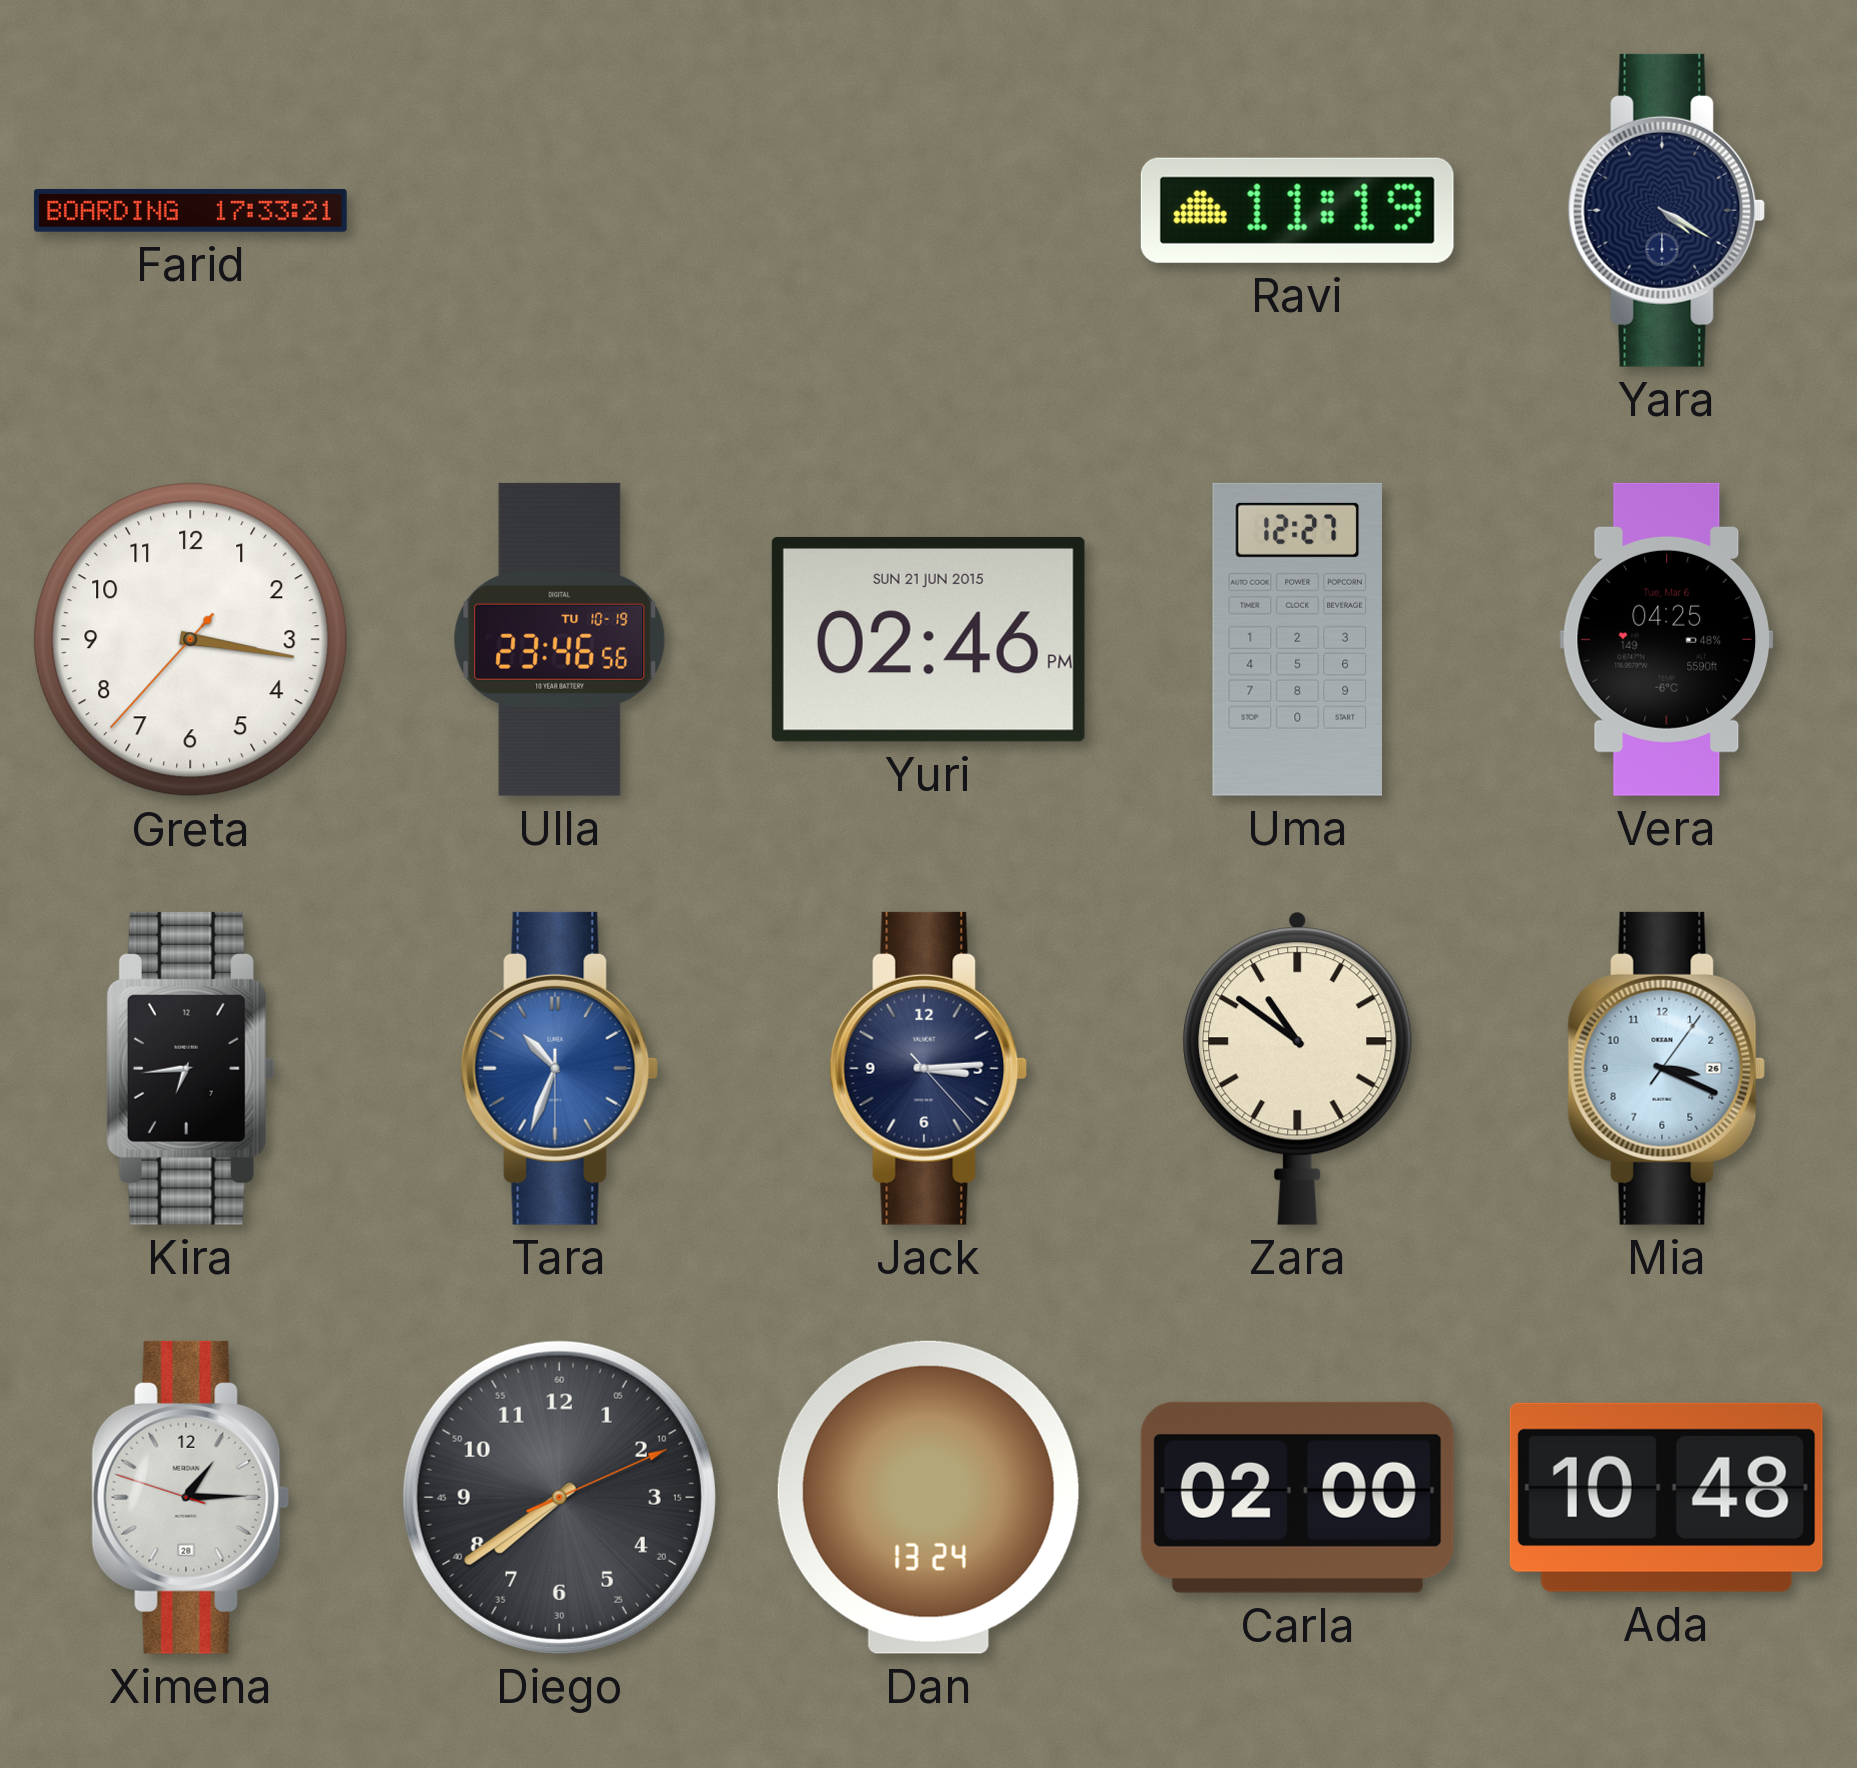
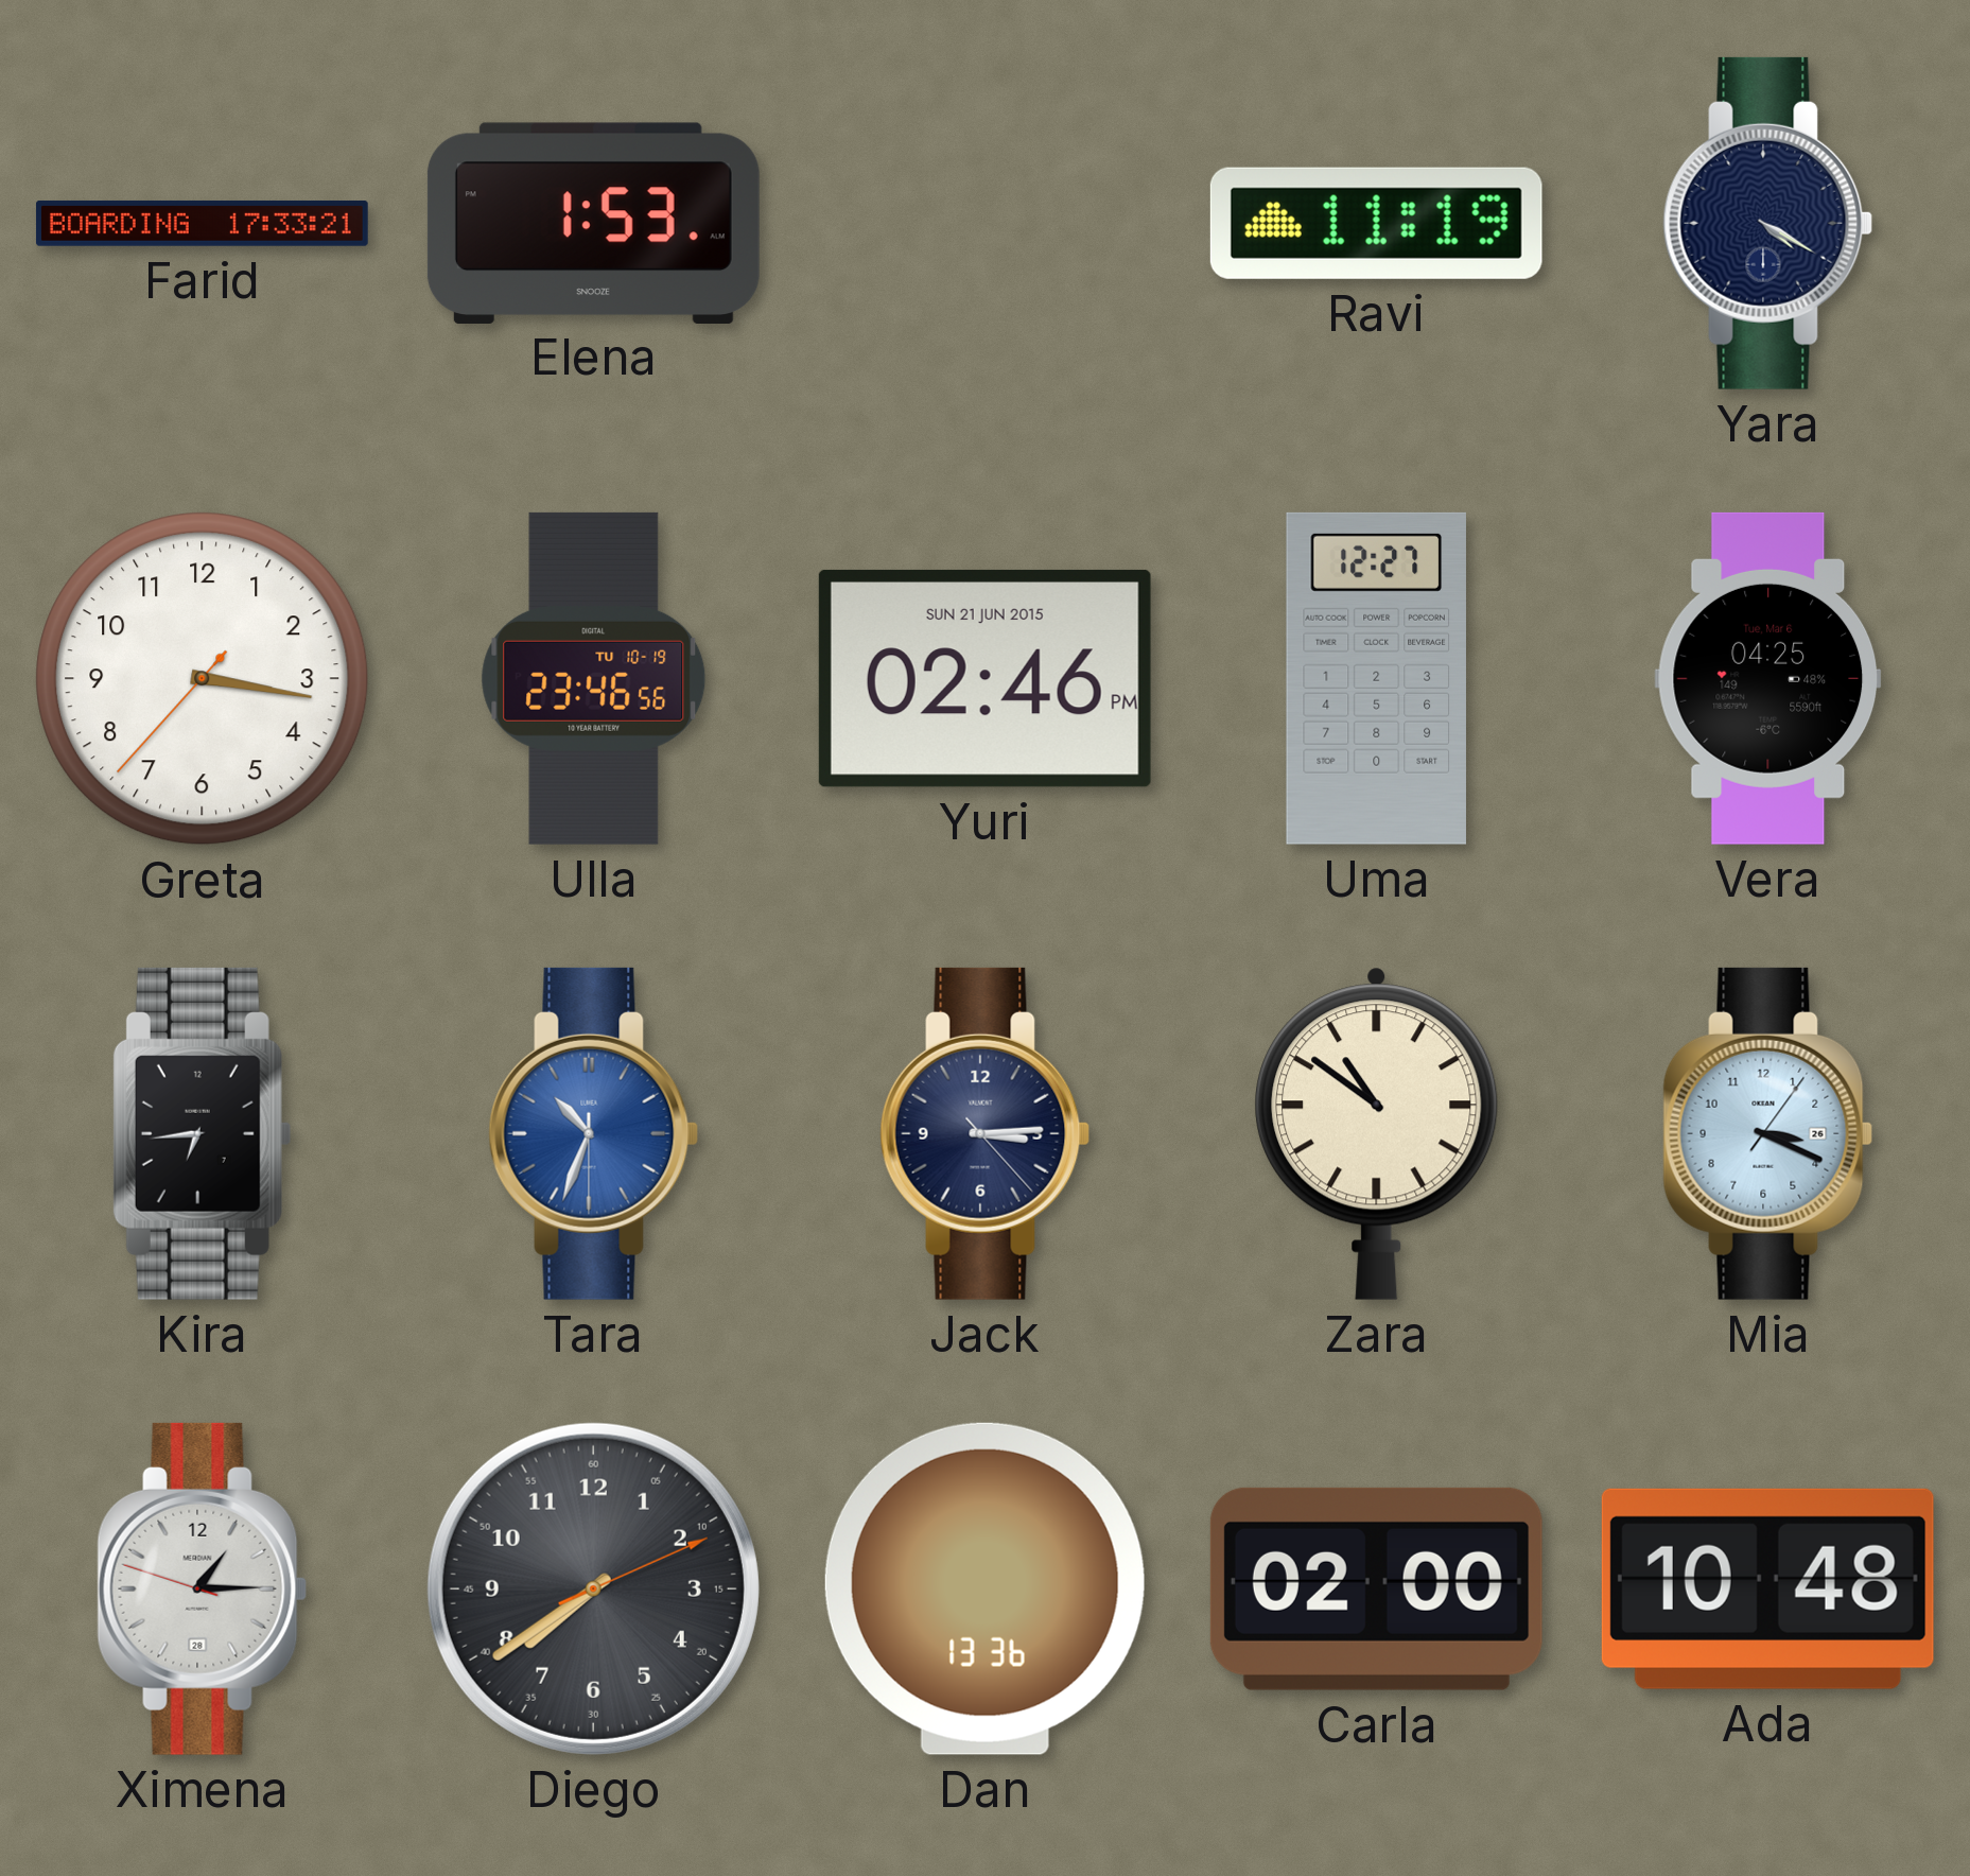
Elena: none -> 1:53
Dan: 13:24 -> 13:36
